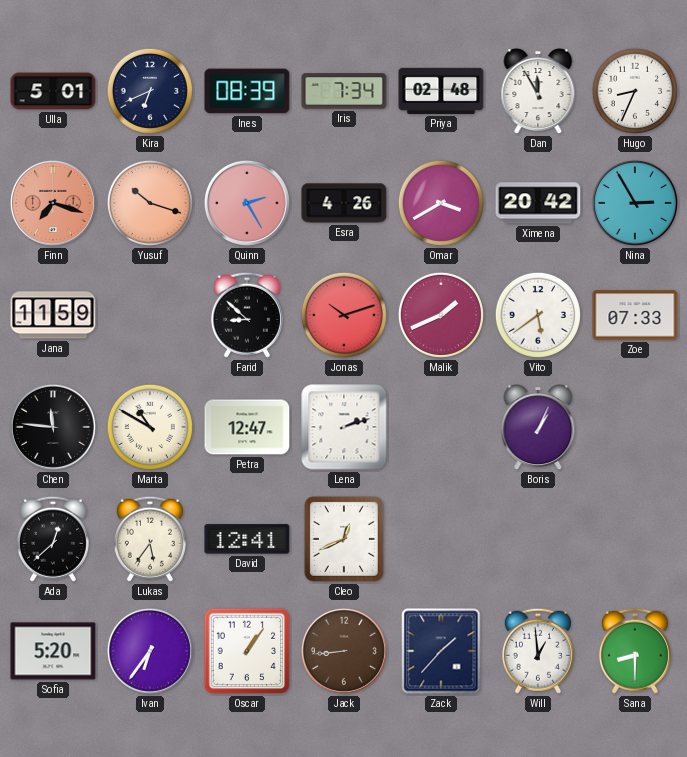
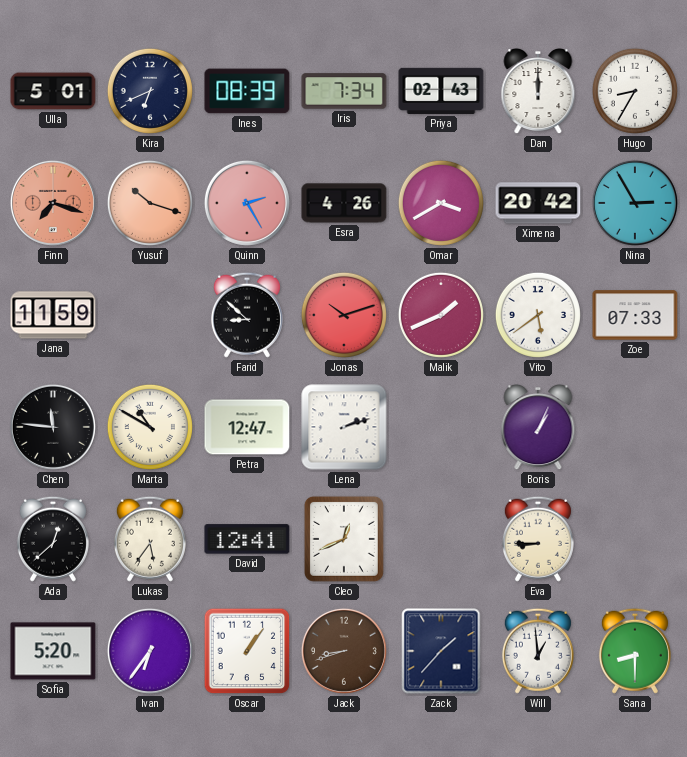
Priya: 02:48 -> 02:43
Dan: 11:55 -> 12:00
Hugo: 8:34 -> 8:35
Eva: none -> 8:45
Jack: 8:44 -> 8:42
